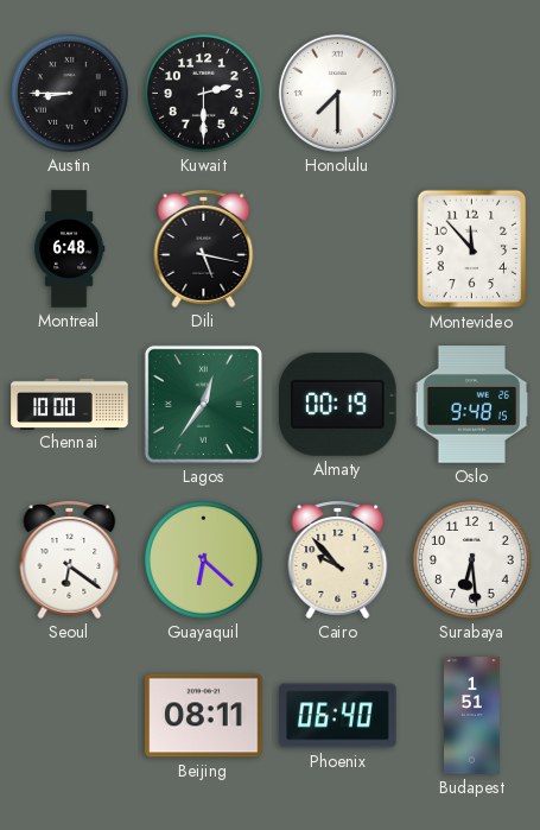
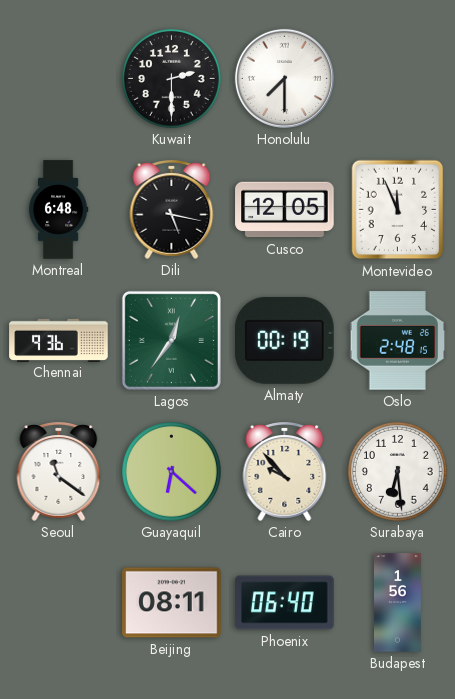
Austin: 8:45 -> none
Cusco: none -> 12:05
Montevideo: 11:53 -> 11:56
Chennai: 10:00 -> 9:36
Oslo: 9:48 -> 2:48
Seoul: 6:21 -> 11:21
Budapest: 1:51 -> 1:56
